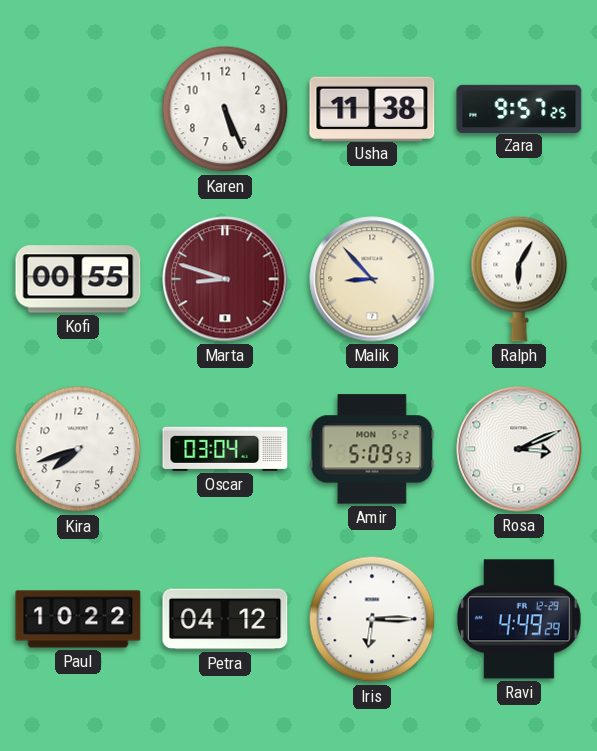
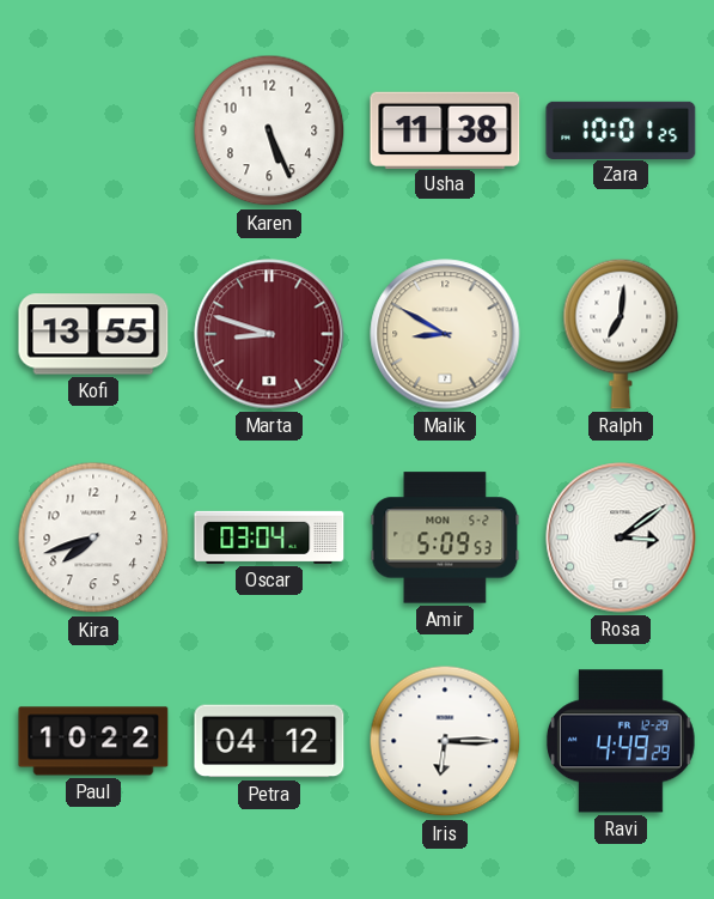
Zara: 9:57 -> 10:01
Kofi: 00:55 -> 13:55
Malik: 8:53 -> 8:50
Ralph: 6:05 -> 7:01
Rosa: 3:11 -> 3:09
